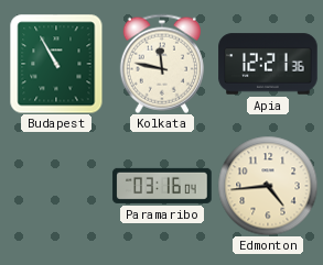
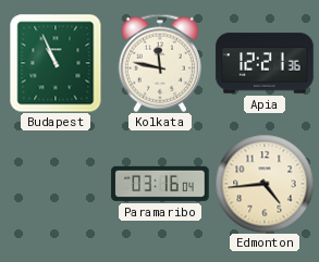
Budapest: 10:55 -> 10:56
